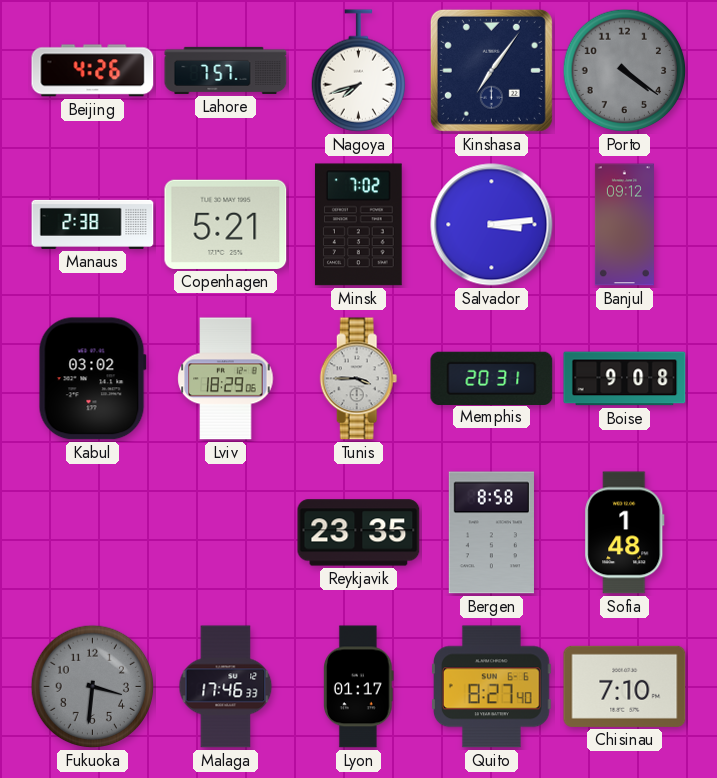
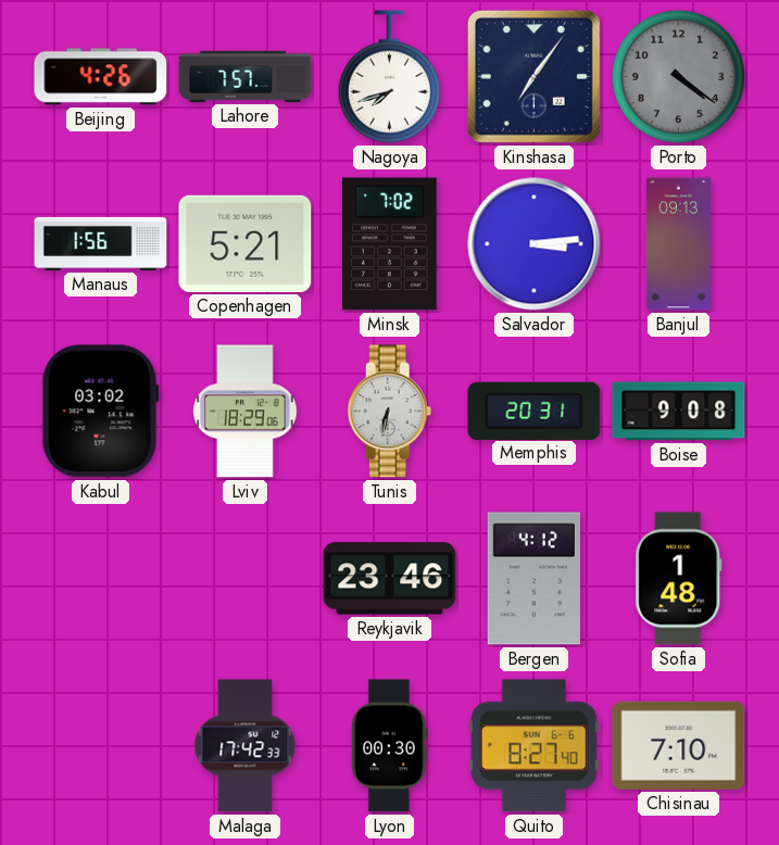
Manaus: 2:38 -> 1:56
Banjul: 09:12 -> 09:13
Tunis: 3:45 -> 6:32
Reykjavik: 23:35 -> 23:46
Bergen: 8:58 -> 4:12
Fukuoka: 3:31 -> none
Malaga: 17:46 -> 17:42
Lyon: 01:17 -> 00:30
